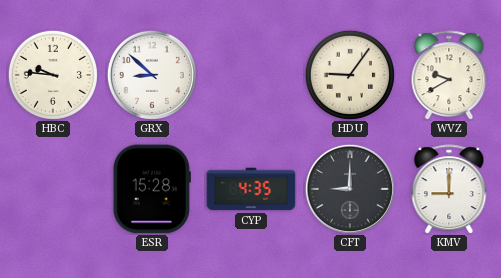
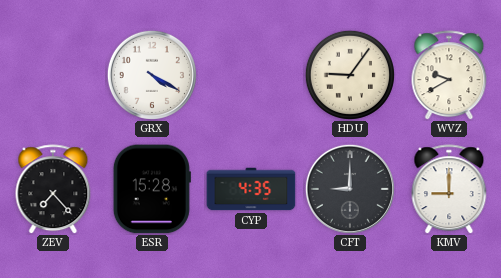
HBC: 9:46 -> none
GRX: 8:52 -> 4:20
ZEV: none -> 7:23
